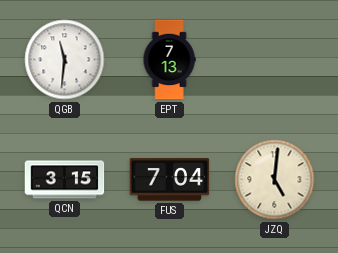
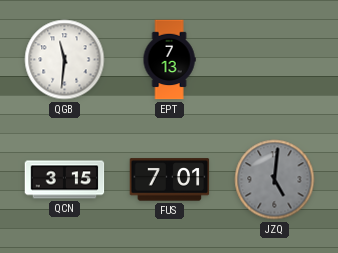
FUS: 7:04 -> 7:01
JZQ dial: cream -> grey
